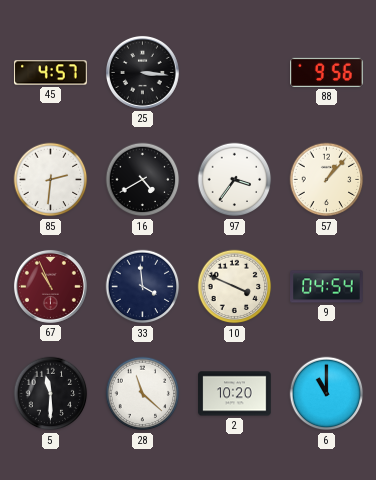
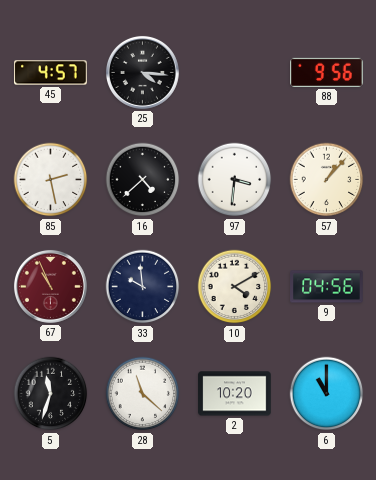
25: 3:16 -> 4:16
85: 2:31 -> 2:28
16: 4:40 -> 4:38
97: 3:36 -> 3:31
33: 3:59 -> 9:59
10: 3:49 -> 4:10
9: 04:54 -> 04:56
5: 11:30 -> 11:33
